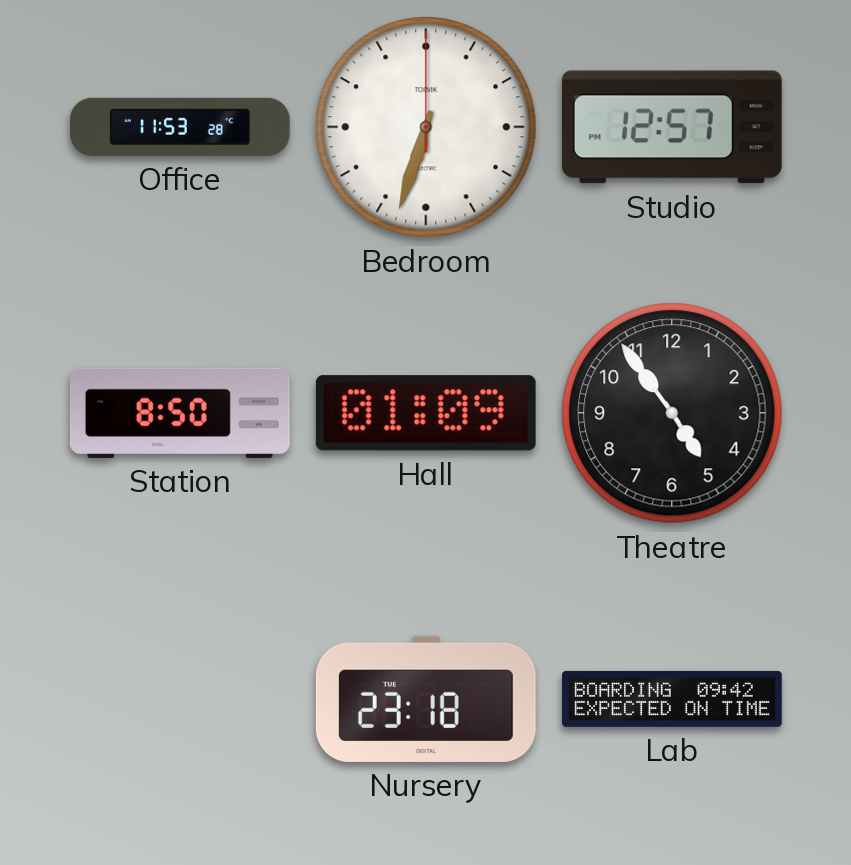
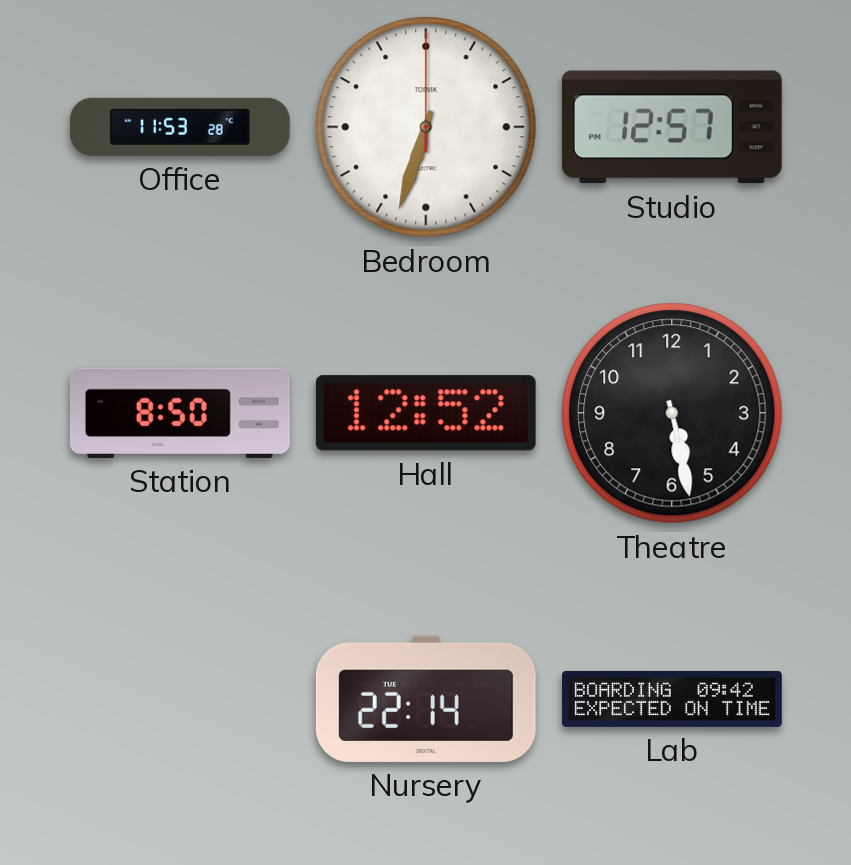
Hall: 01:09 -> 12:52
Theatre: 4:54 -> 5:28
Nursery: 23:18 -> 22:14
